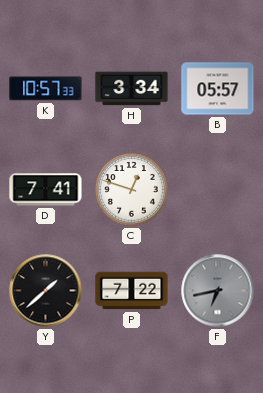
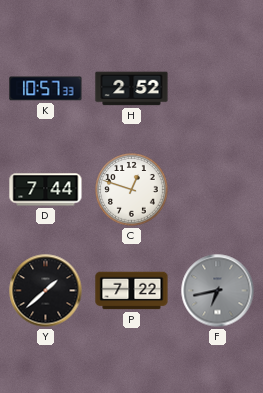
H: 3:34 -> 2:52
B: 05:57 -> none
D: 7:41 -> 7:44
